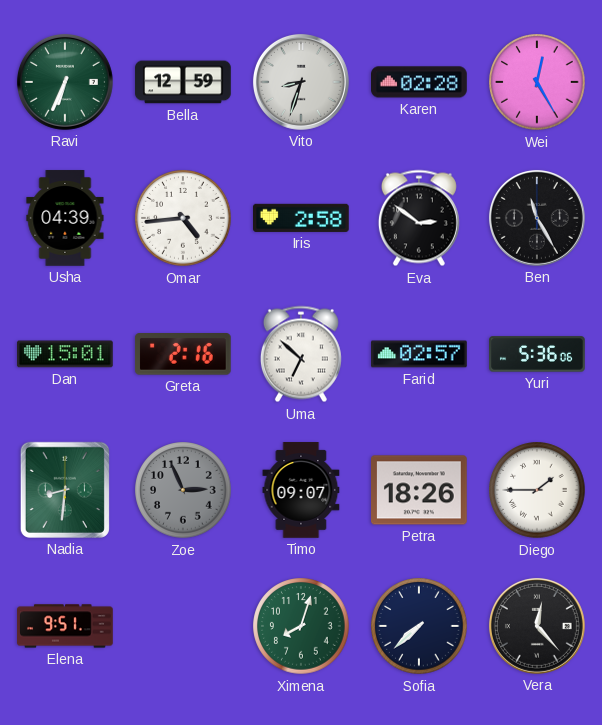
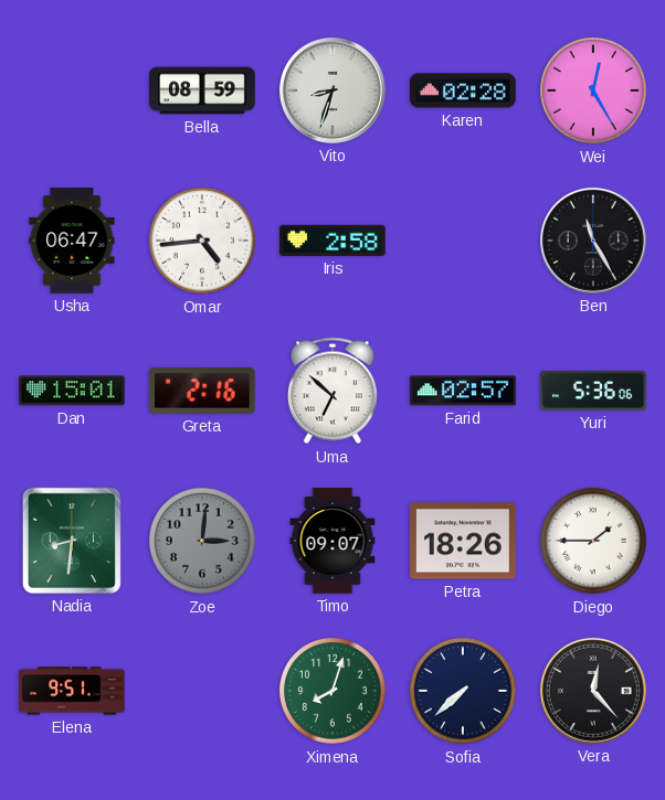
Ravi: 6:34 -> none
Bella: 12:59 -> 08:59
Usha: 04:39 -> 06:47
Eva: 2:51 -> none
Zoe: 2:56 -> 3:01
